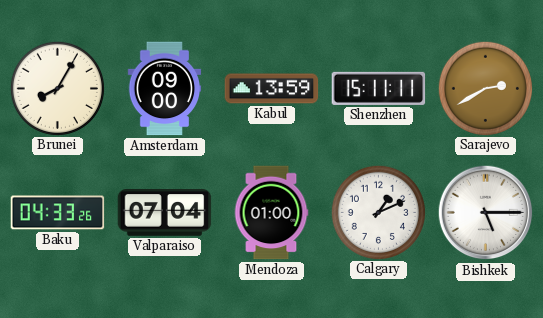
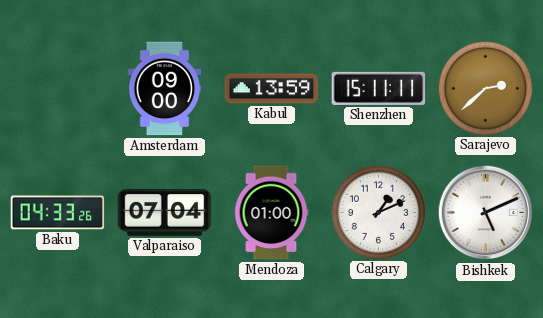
Brunei: 8:05 -> none
Sarajevo: 2:40 -> 2:38
Bishkek: 5:15 -> 5:11
